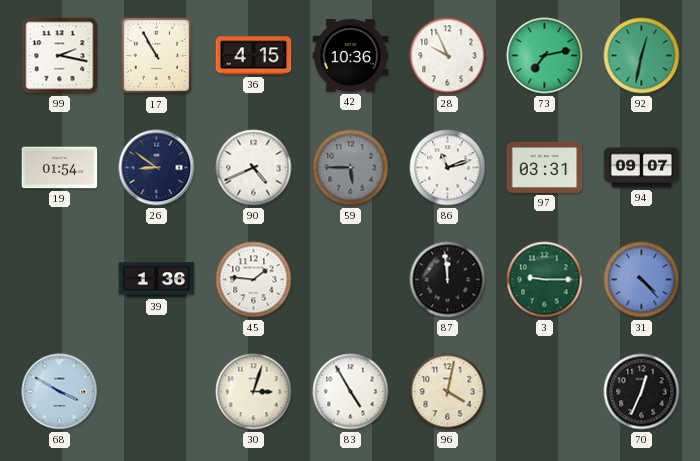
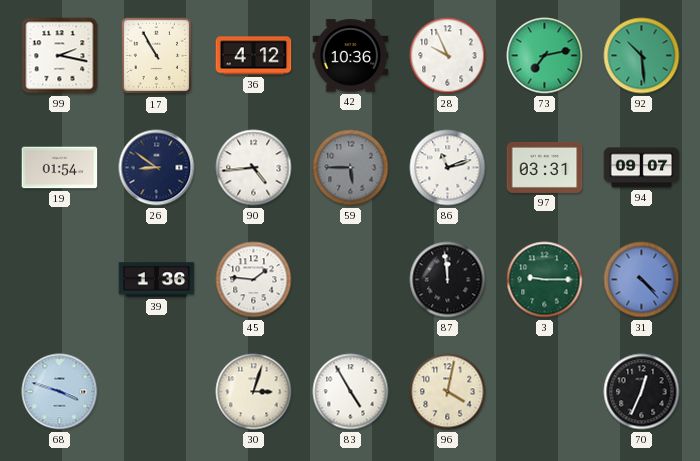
36: 4:15 -> 4:12
92: 12:32 -> 10:29
90: 4:41 -> 4:44
68: 3:50 -> 3:48
